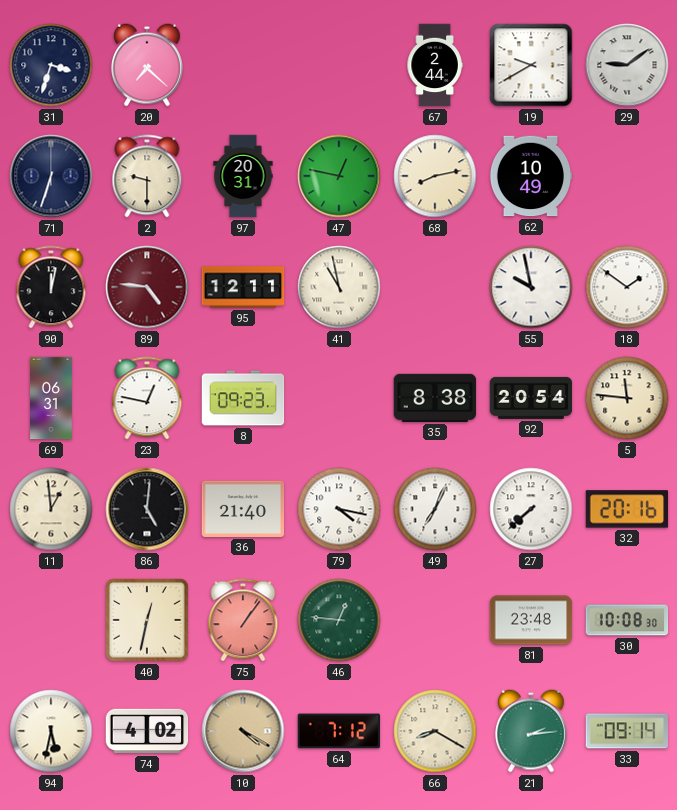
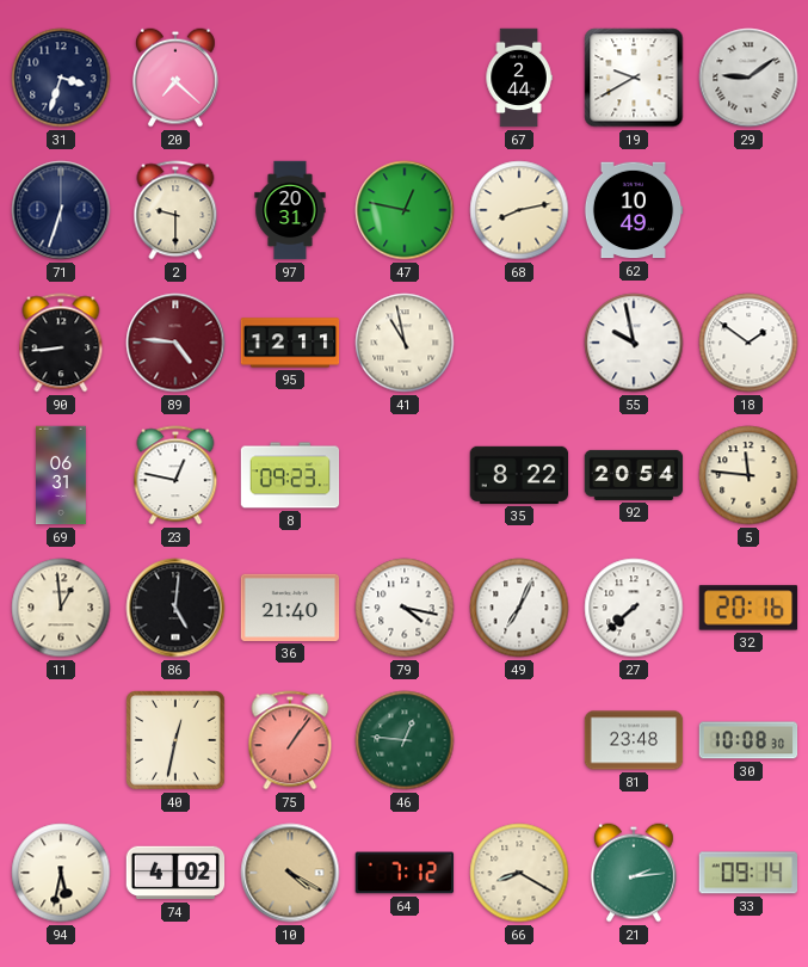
90: 12:02 -> 8:44
35: 8:38 -> 8:22
